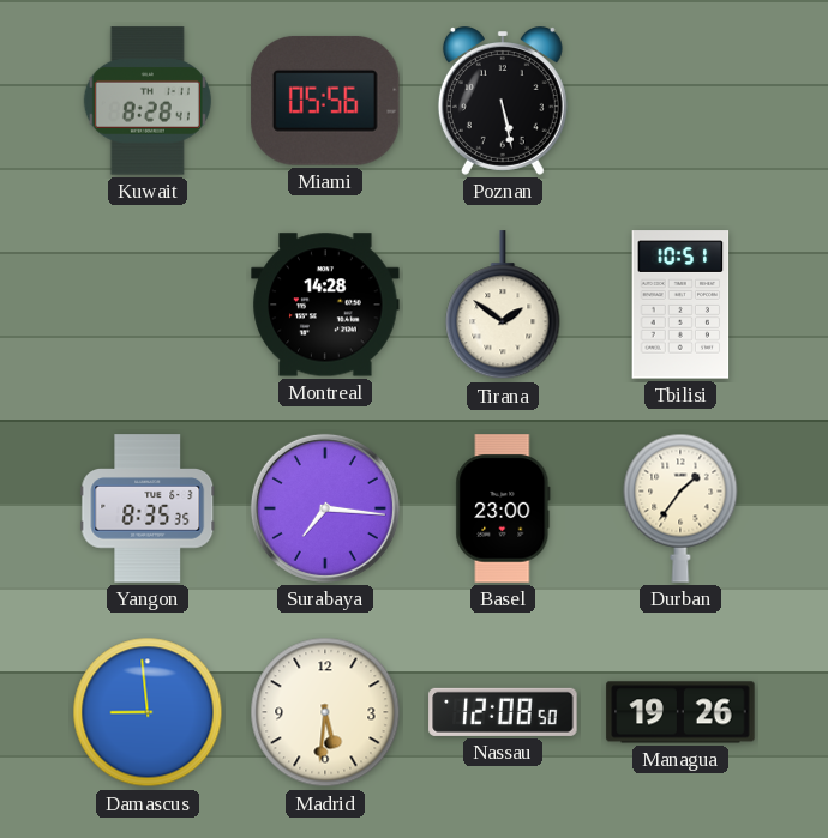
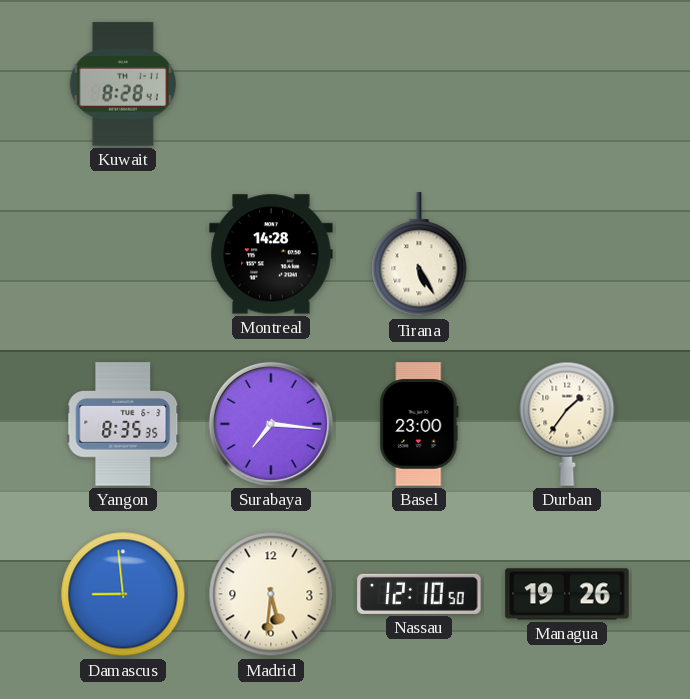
Miami: 05:56 -> none
Poznan: 5:28 -> none
Tirana: 1:51 -> 5:25
Tbilisi: 10:51 -> none
Nassau: 12:08 -> 12:10
